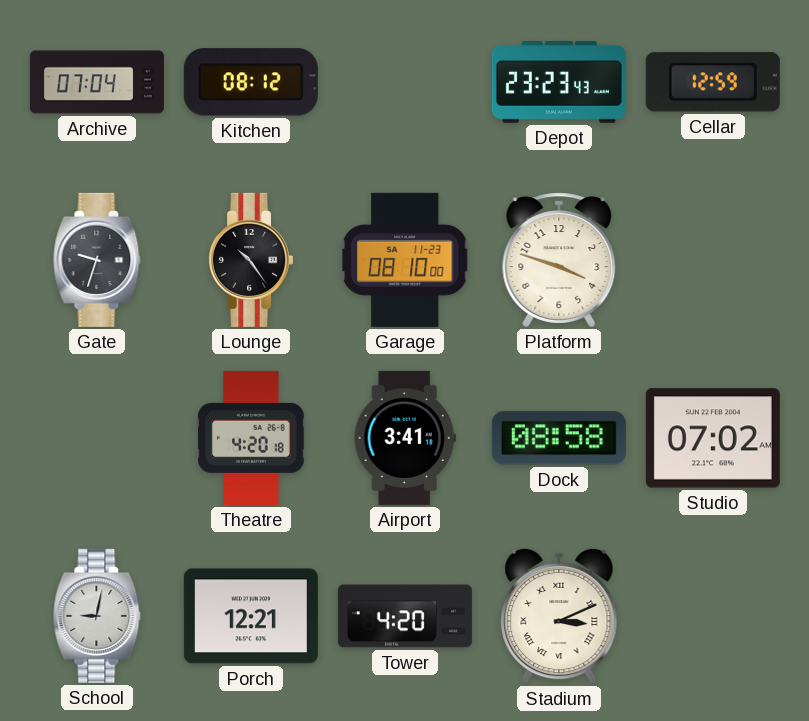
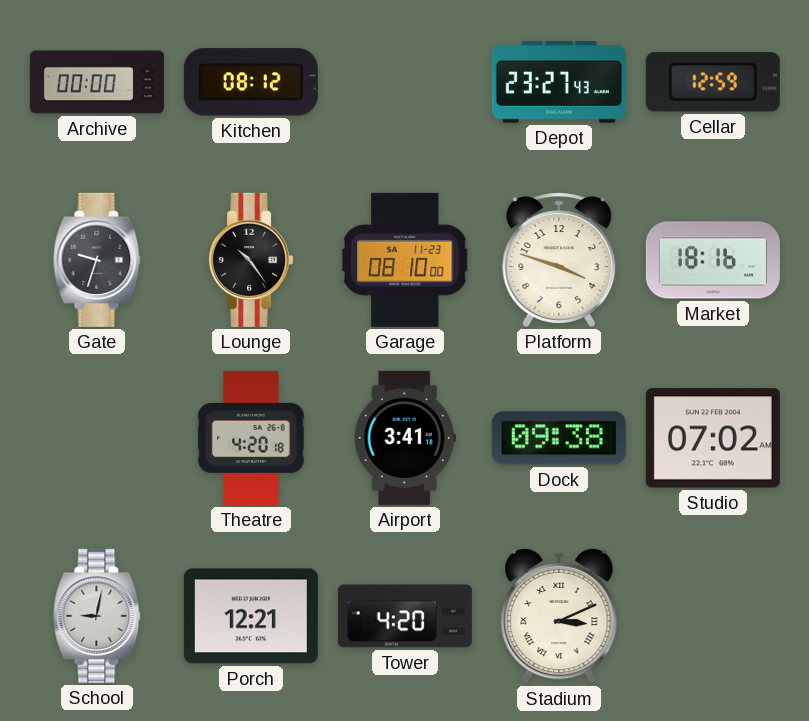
Archive: 07:04 -> 00:00
Depot: 23:23 -> 23:27
Market: none -> 18:16
Dock: 08:58 -> 09:38
